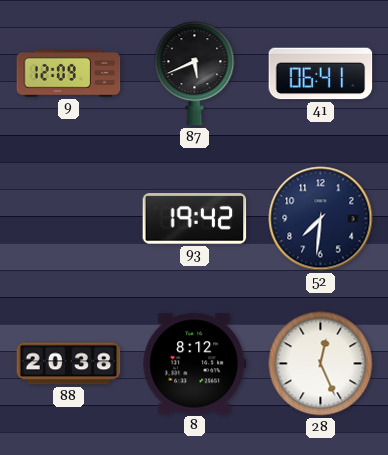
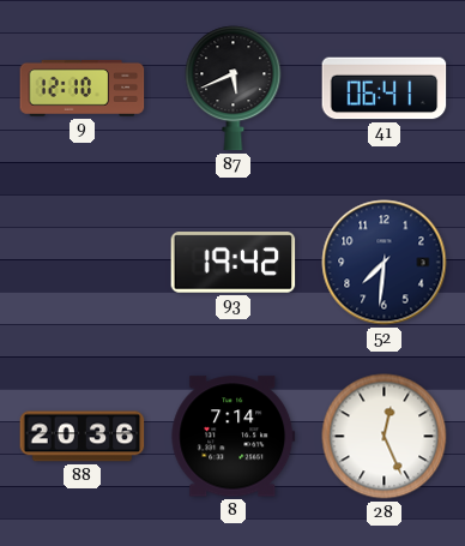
9: 12:09 -> 12:10
88: 20:38 -> 20:36
8: 8:12 -> 7:14
